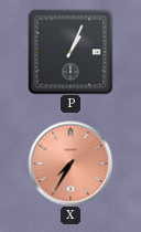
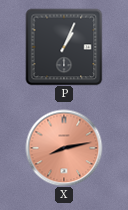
X: 7:35 -> 8:13
